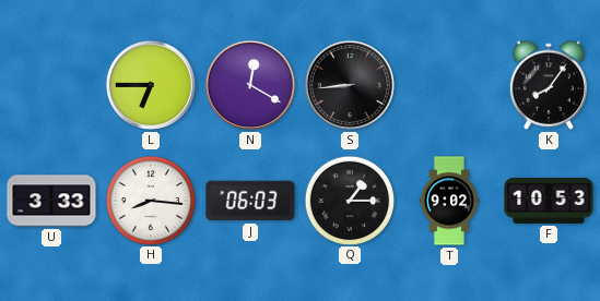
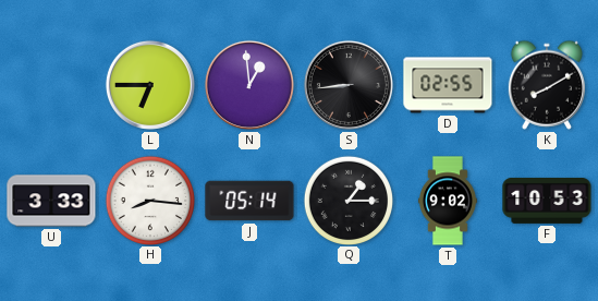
N: 12:20 -> 12:59
D: none -> 02:55
K: 8:06 -> 8:10
J: 06:03 -> 05:14
